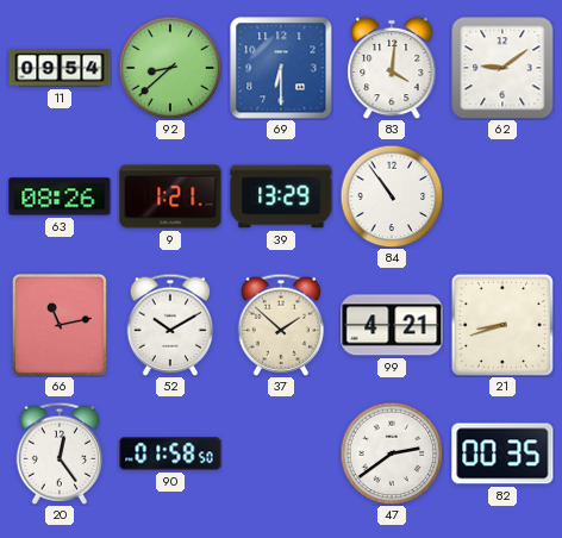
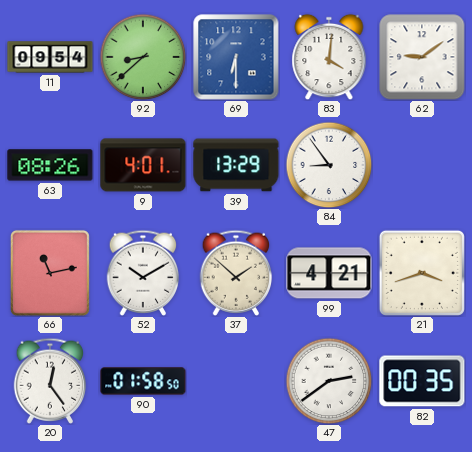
9: 1:21 -> 4:01
84: 10:54 -> 8:54
21: 8:42 -> 3:42
